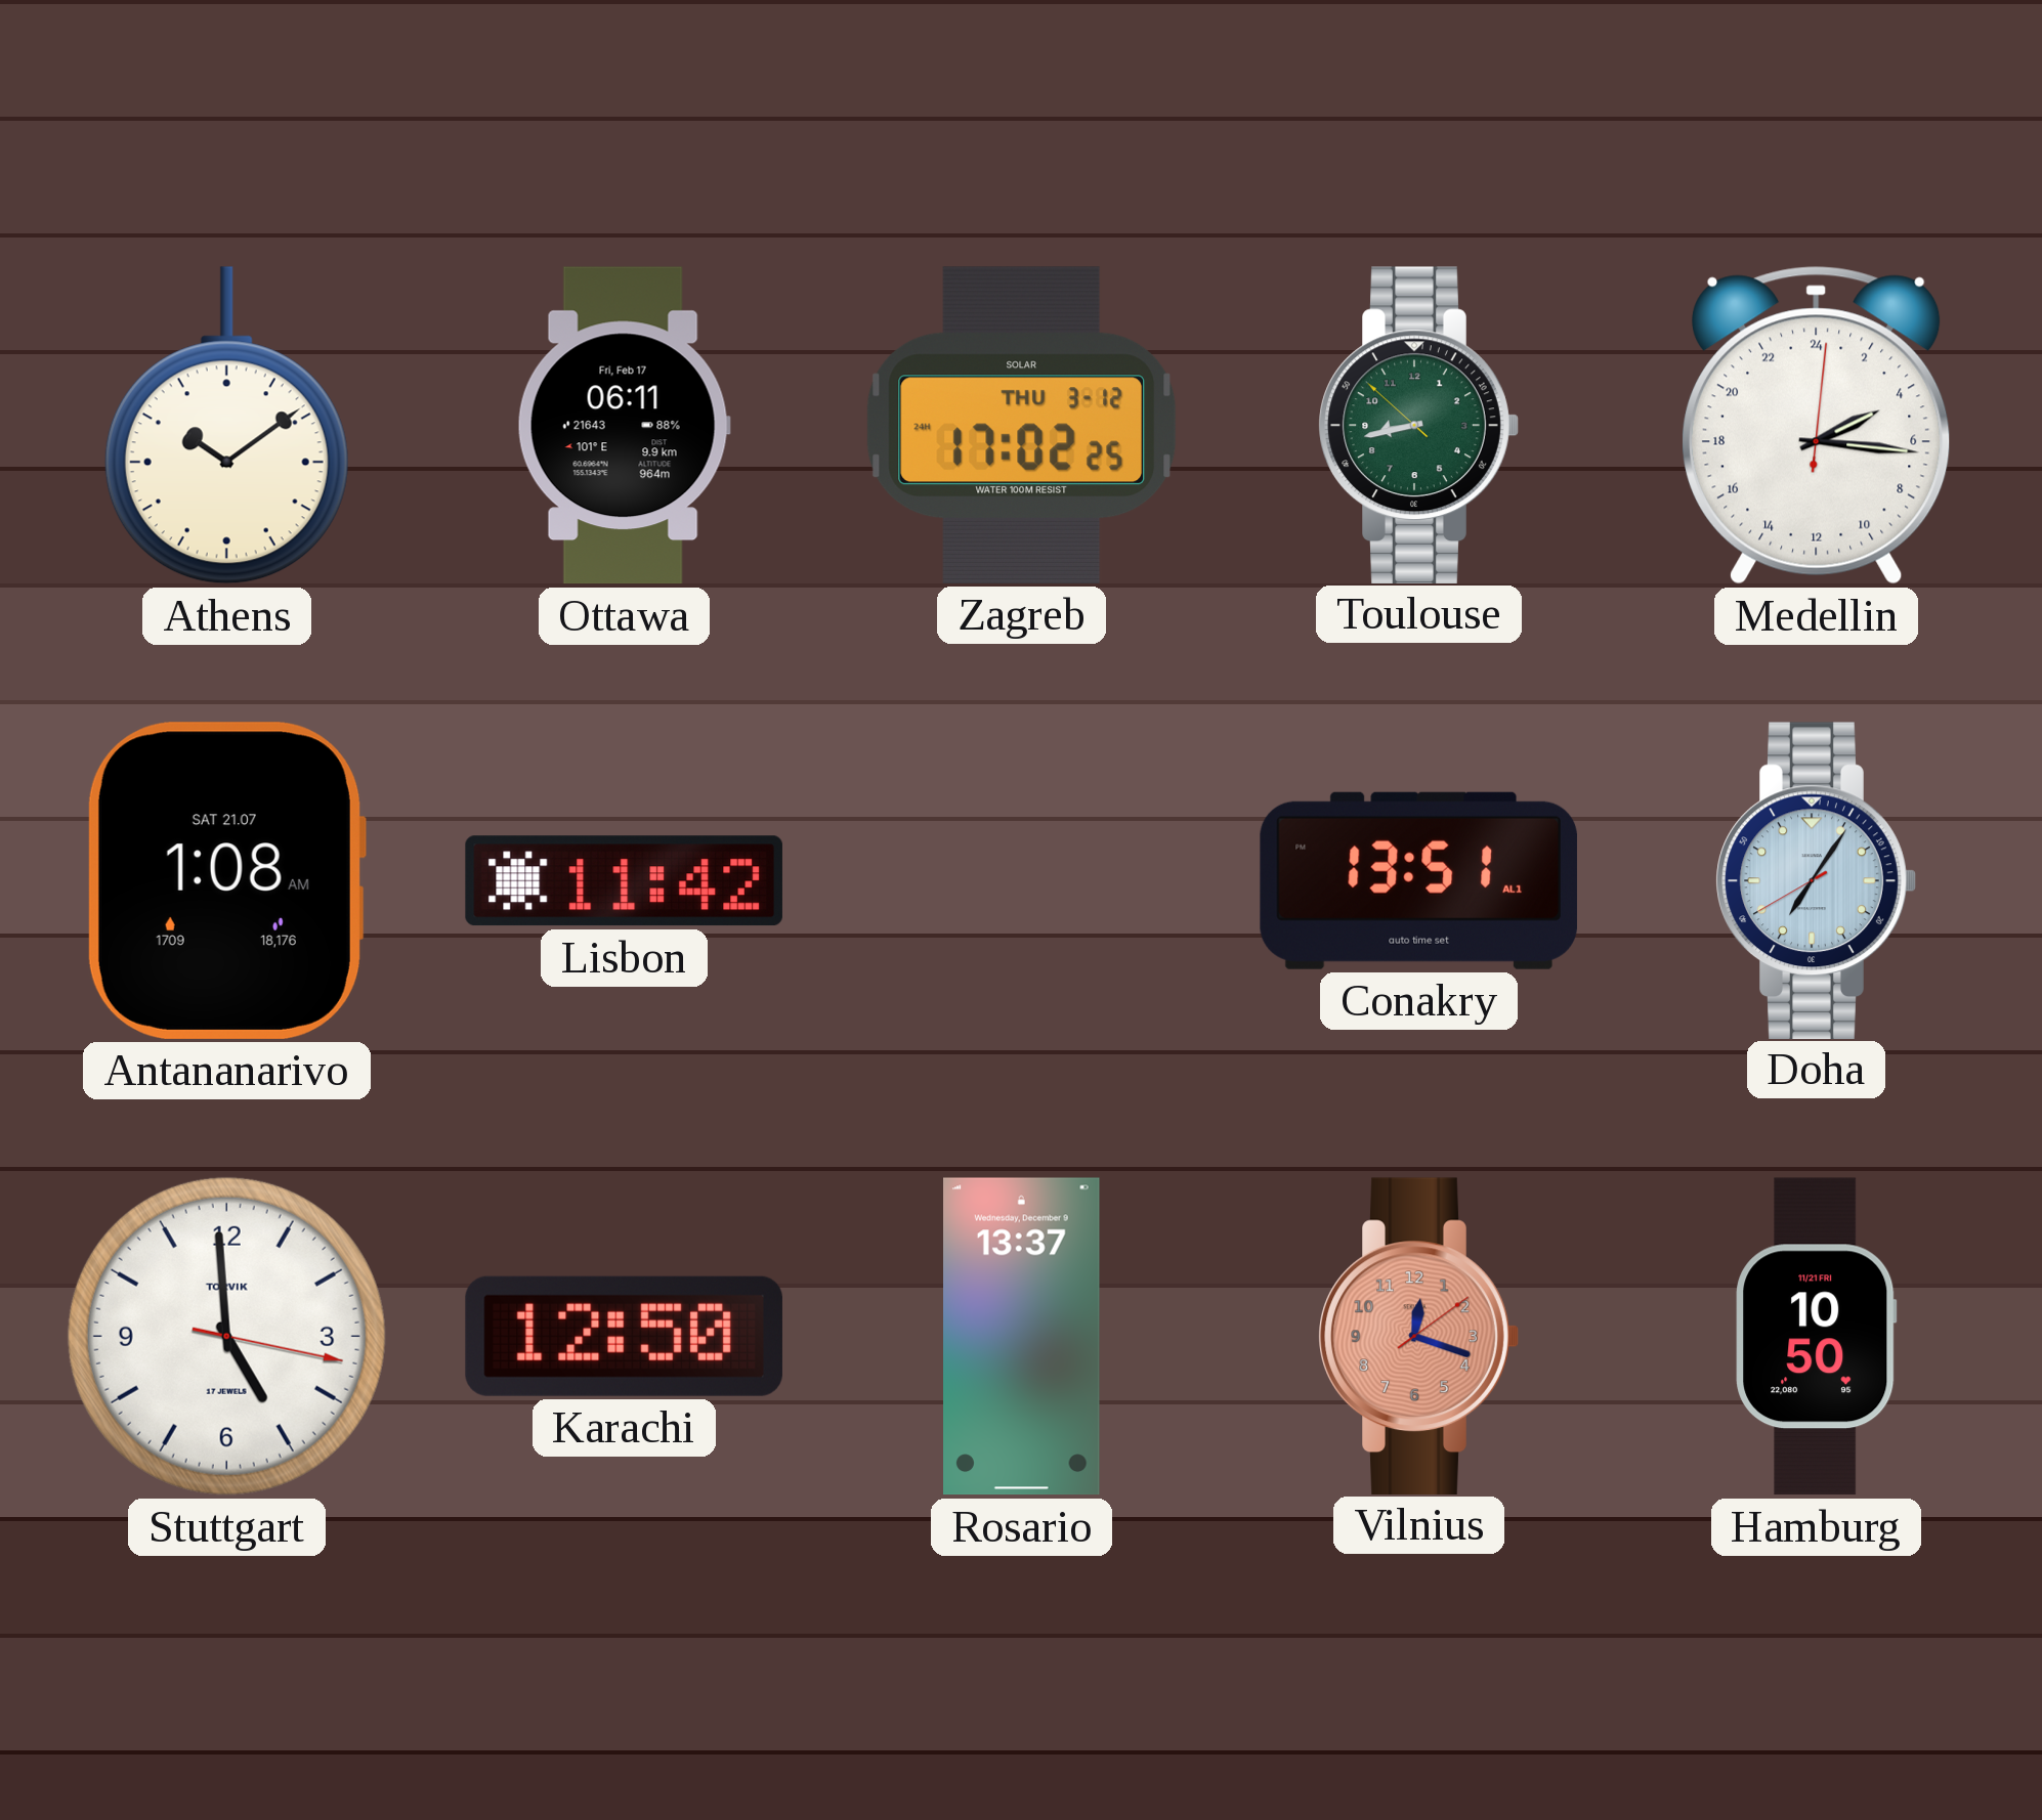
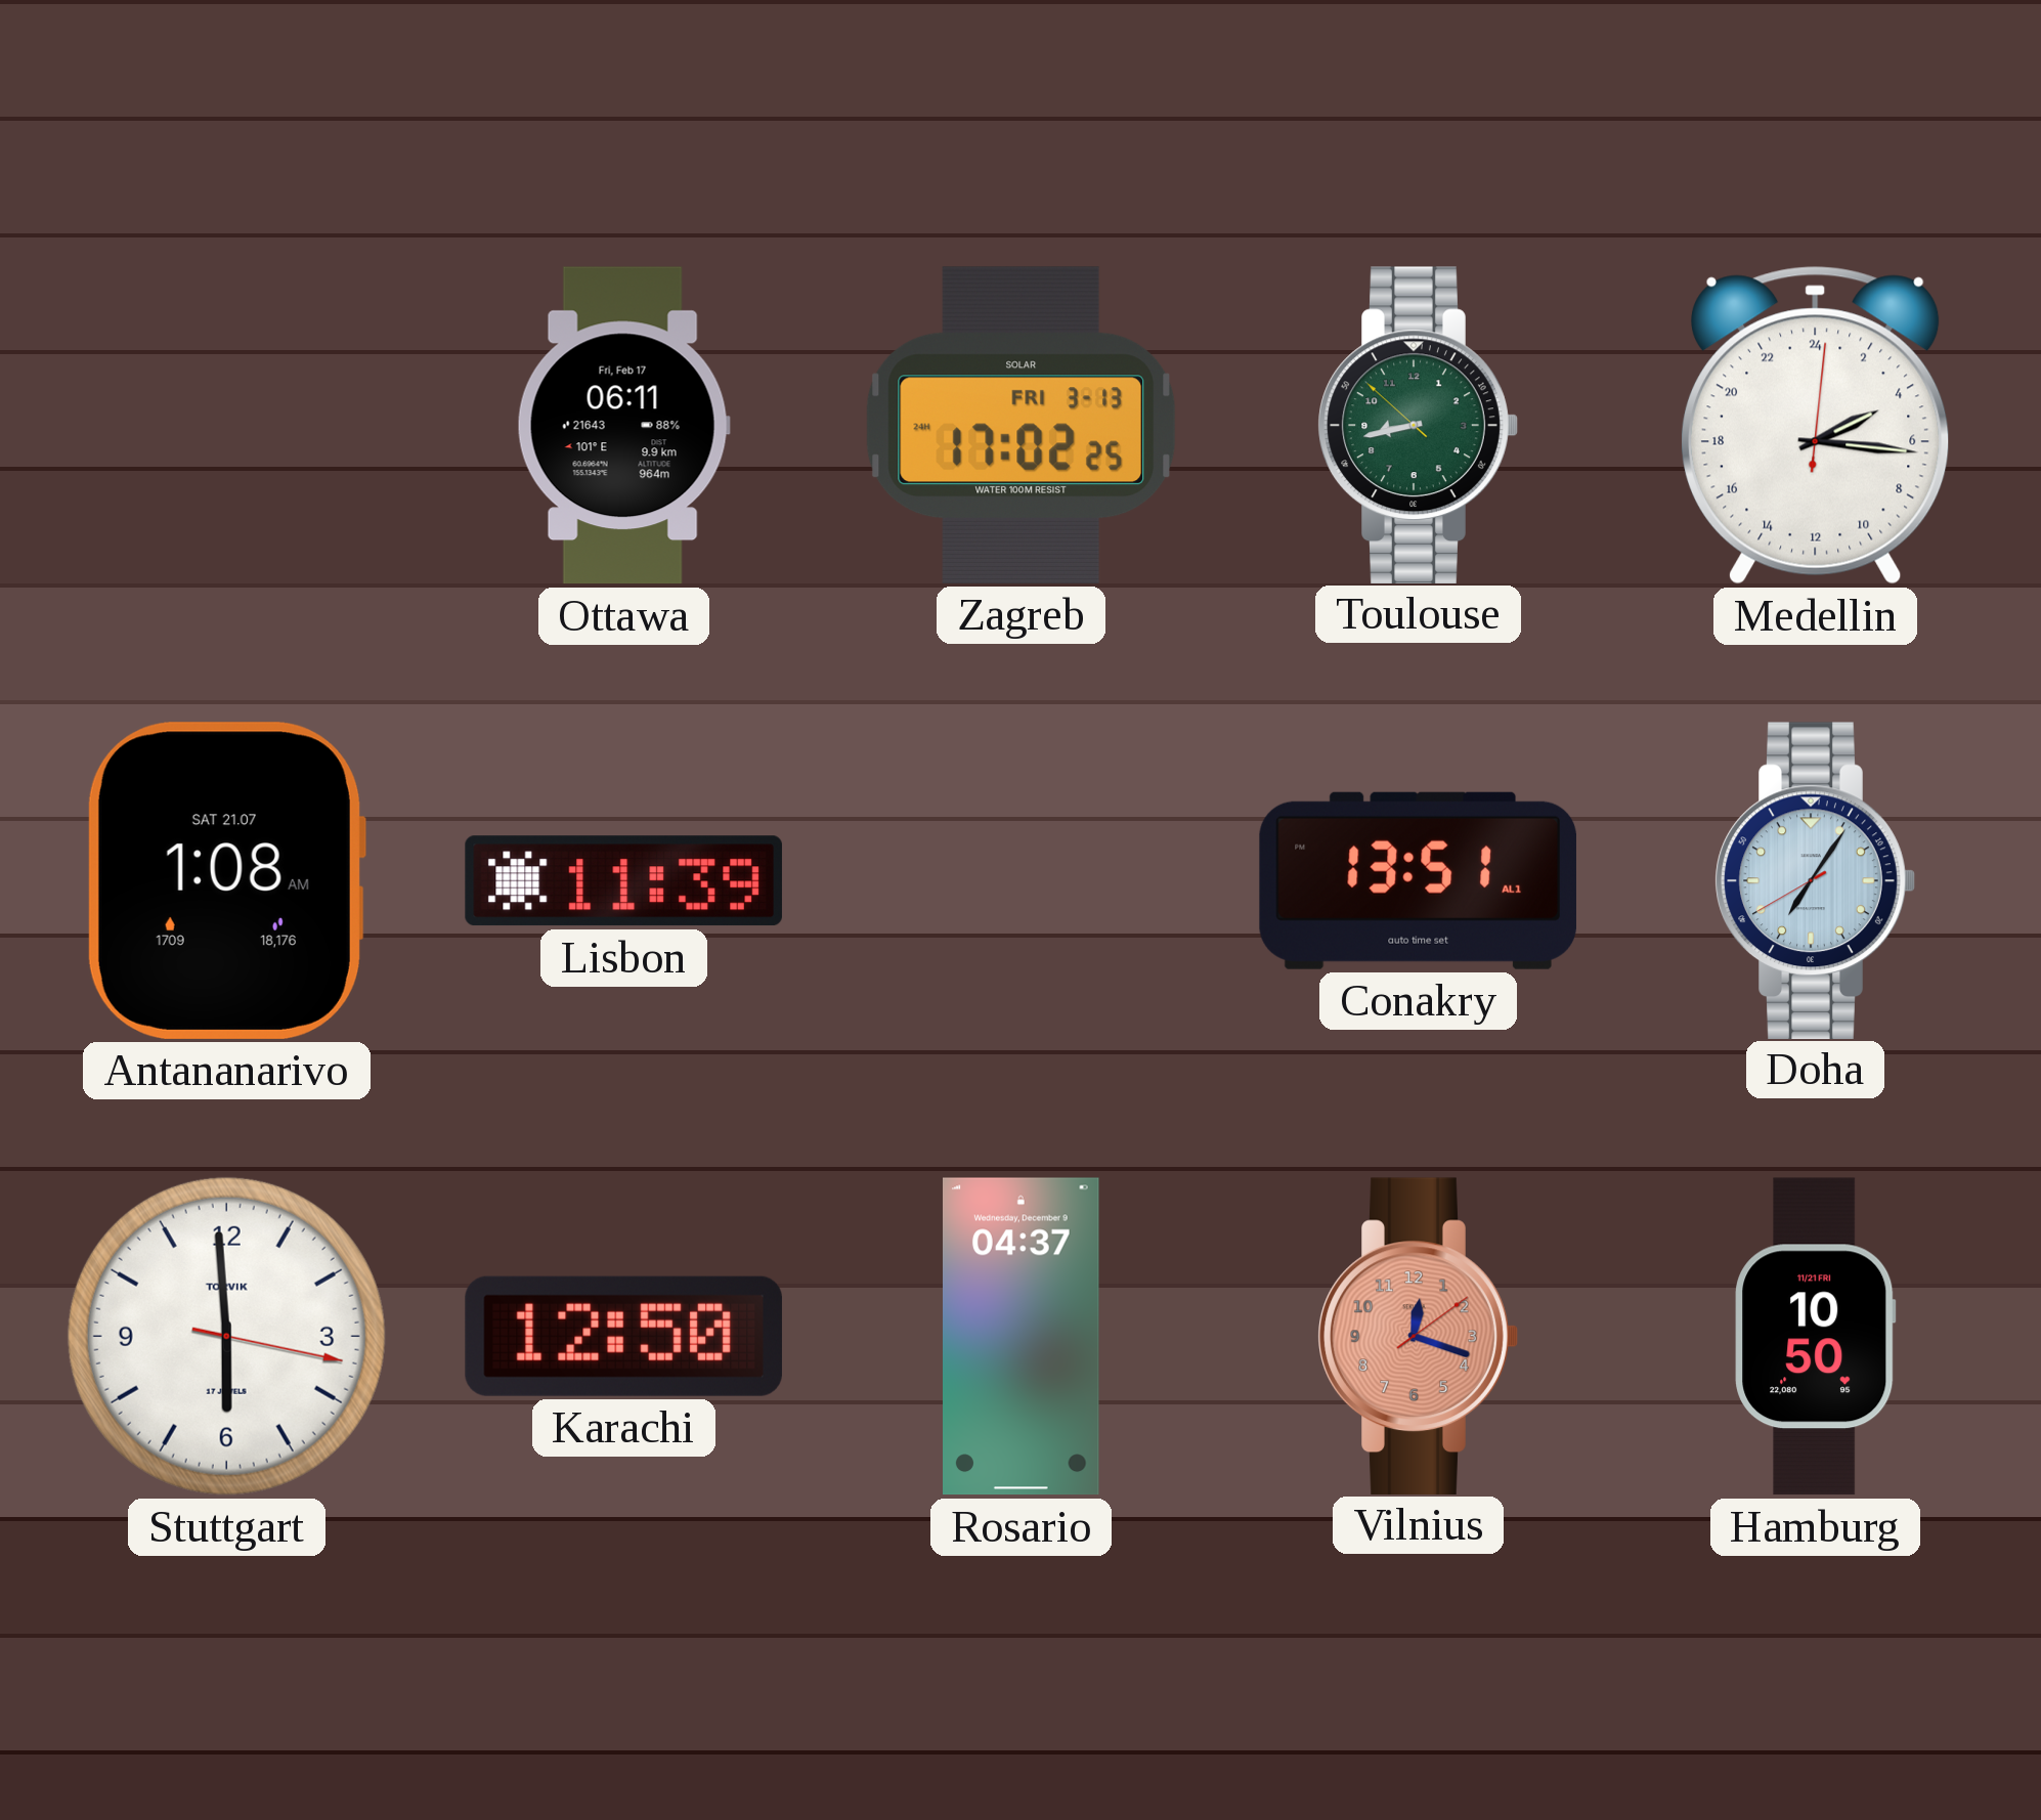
Athens: 10:09 -> none
Zagreb date: THU 3-12 -> FRI 3-13
Lisbon: 11:42 -> 11:39
Stuttgart: 4:59 -> 5:59
Rosario: 13:37 -> 04:37
